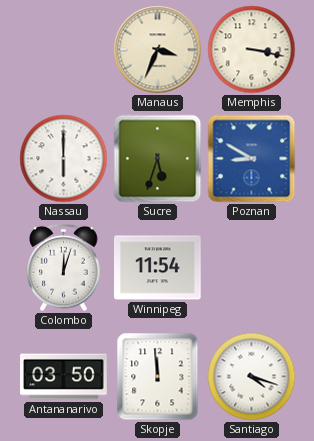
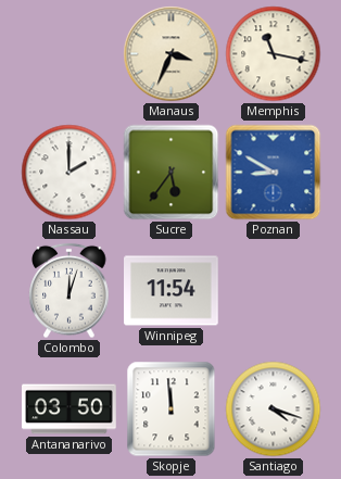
Memphis: 3:17 -> 11:17
Nassau: 6:00 -> 2:00
Sucre: 5:33 -> 5:36
